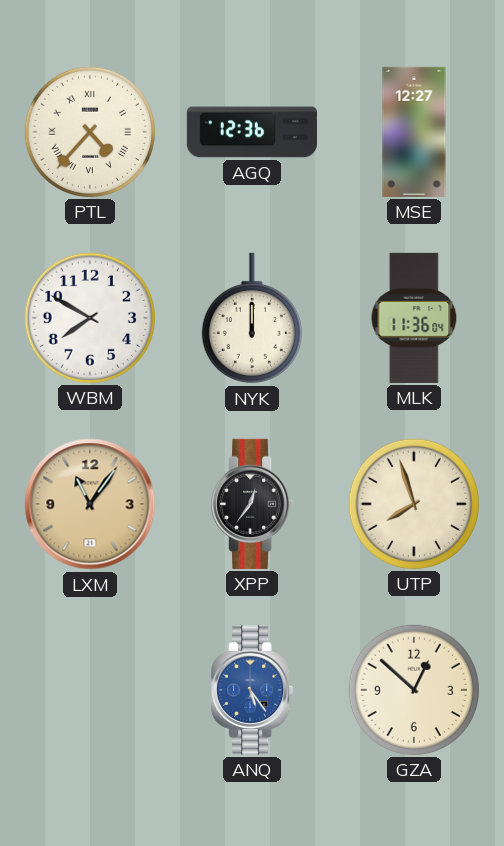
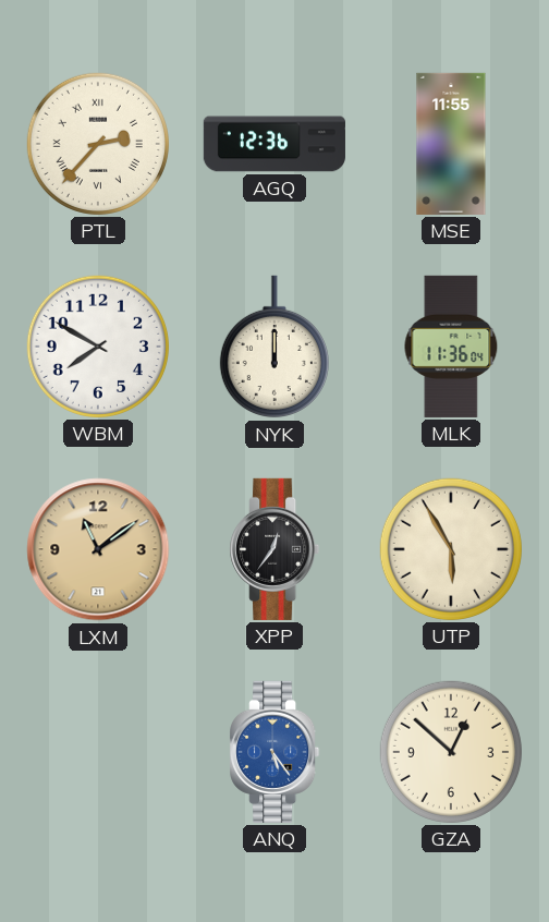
PTL: 4:37 -> 2:37
MSE: 12:27 -> 11:55
LXM: 11:06 -> 11:09
UTP: 7:57 -> 5:55
